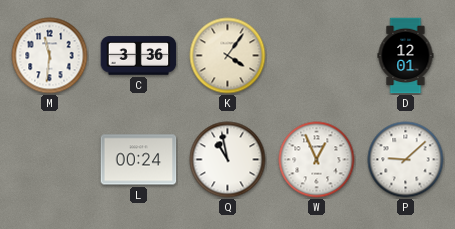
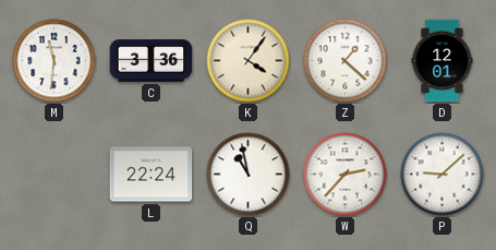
Z: none -> 1:22
L: 00:24 -> 22:24
W: 12:56 -> 2:37
